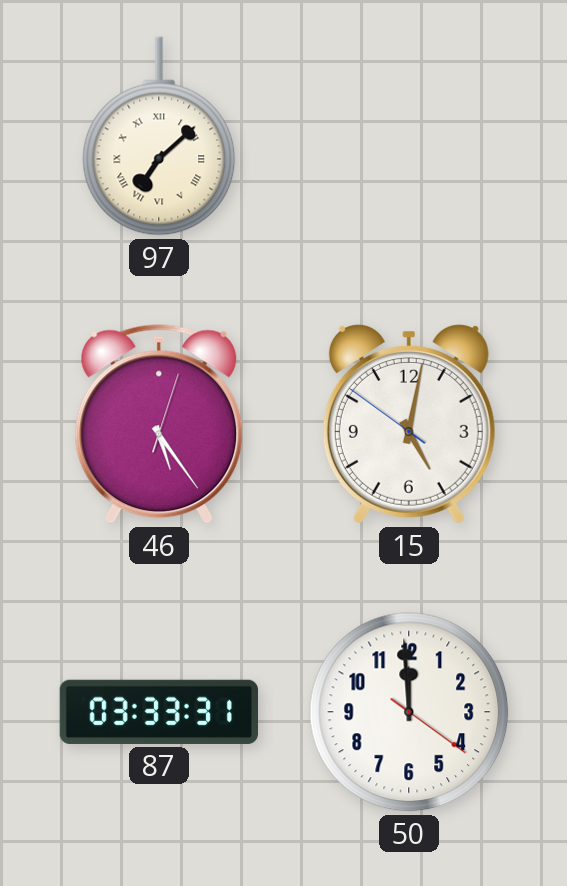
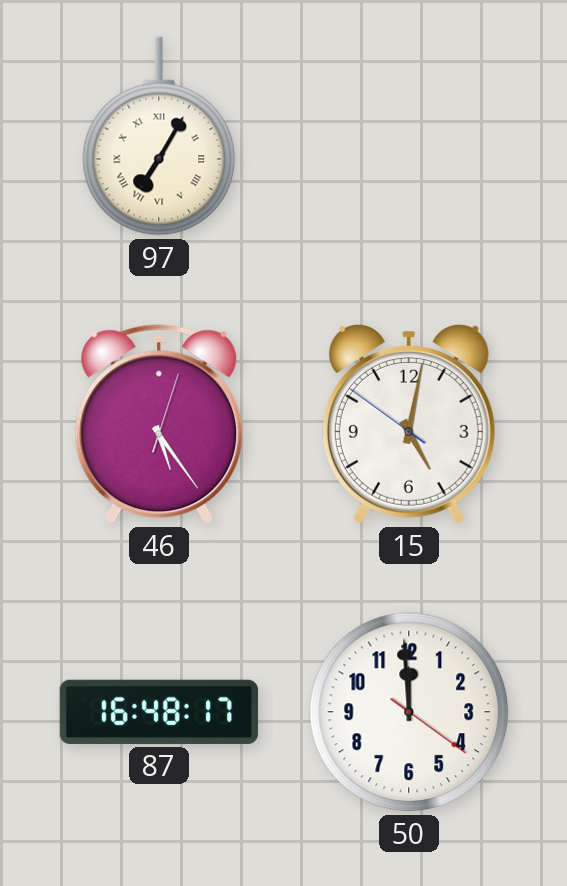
97: 7:08 -> 7:05
87: 03:33 -> 16:48
